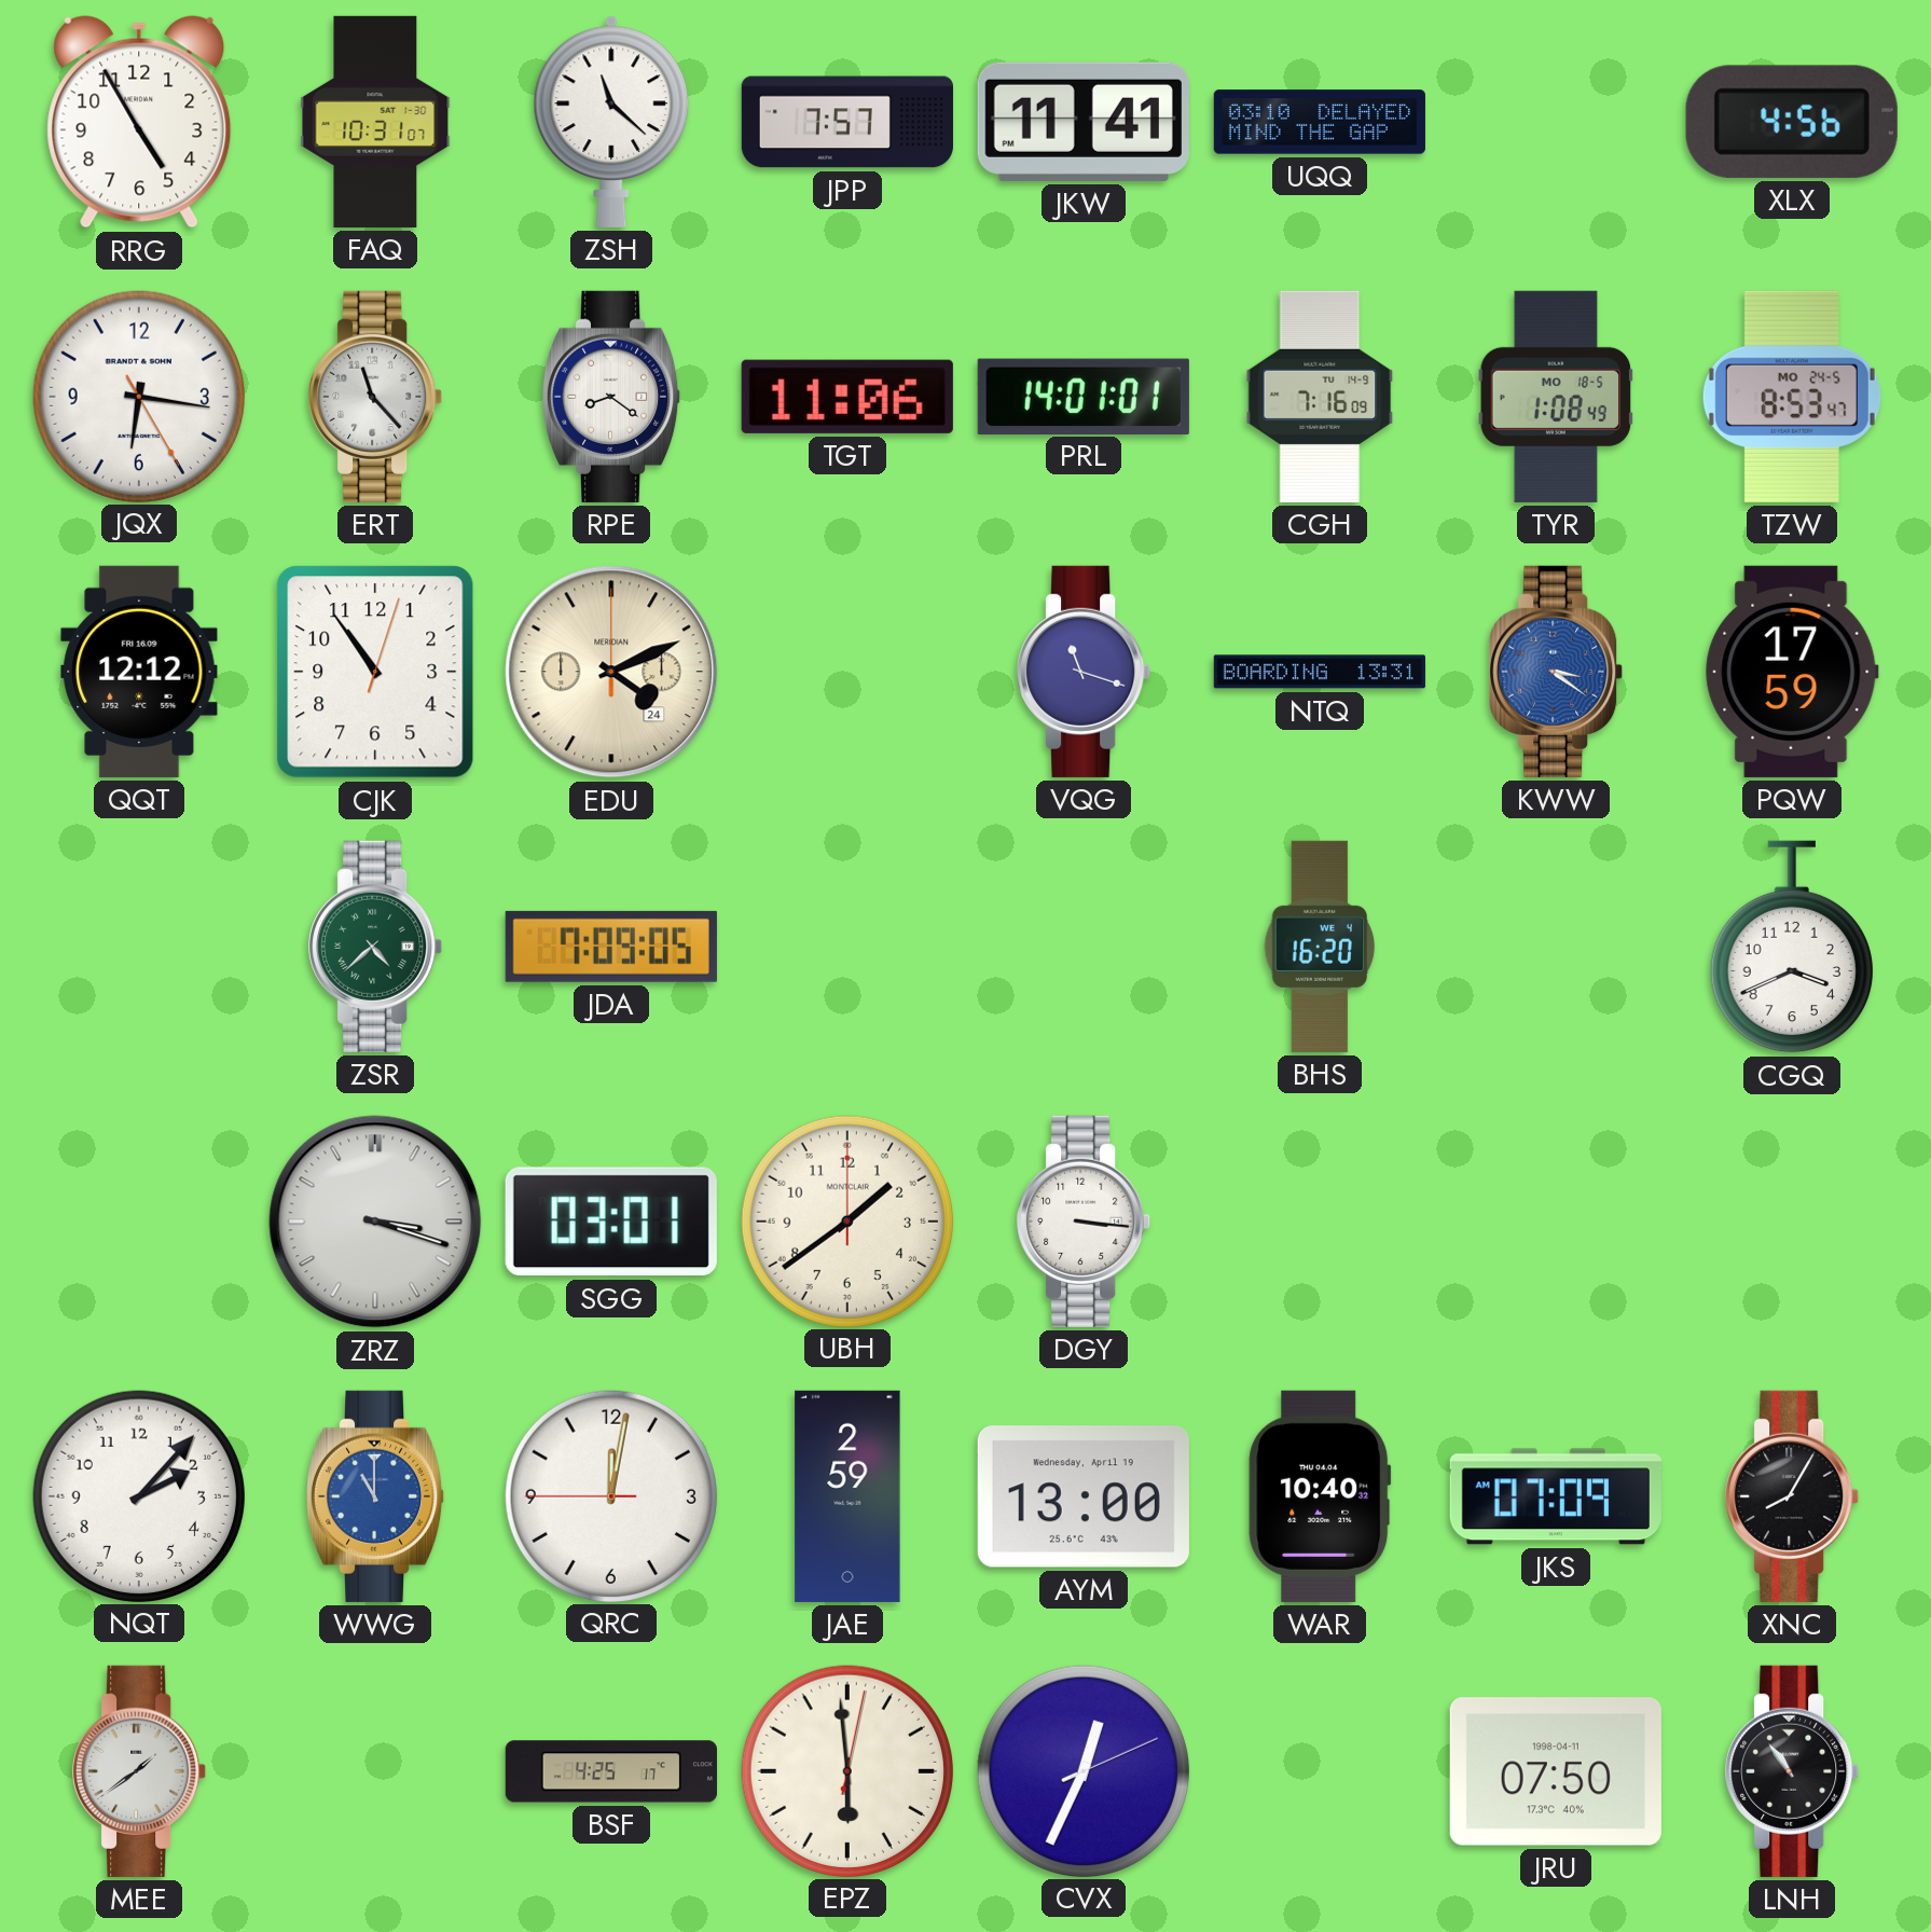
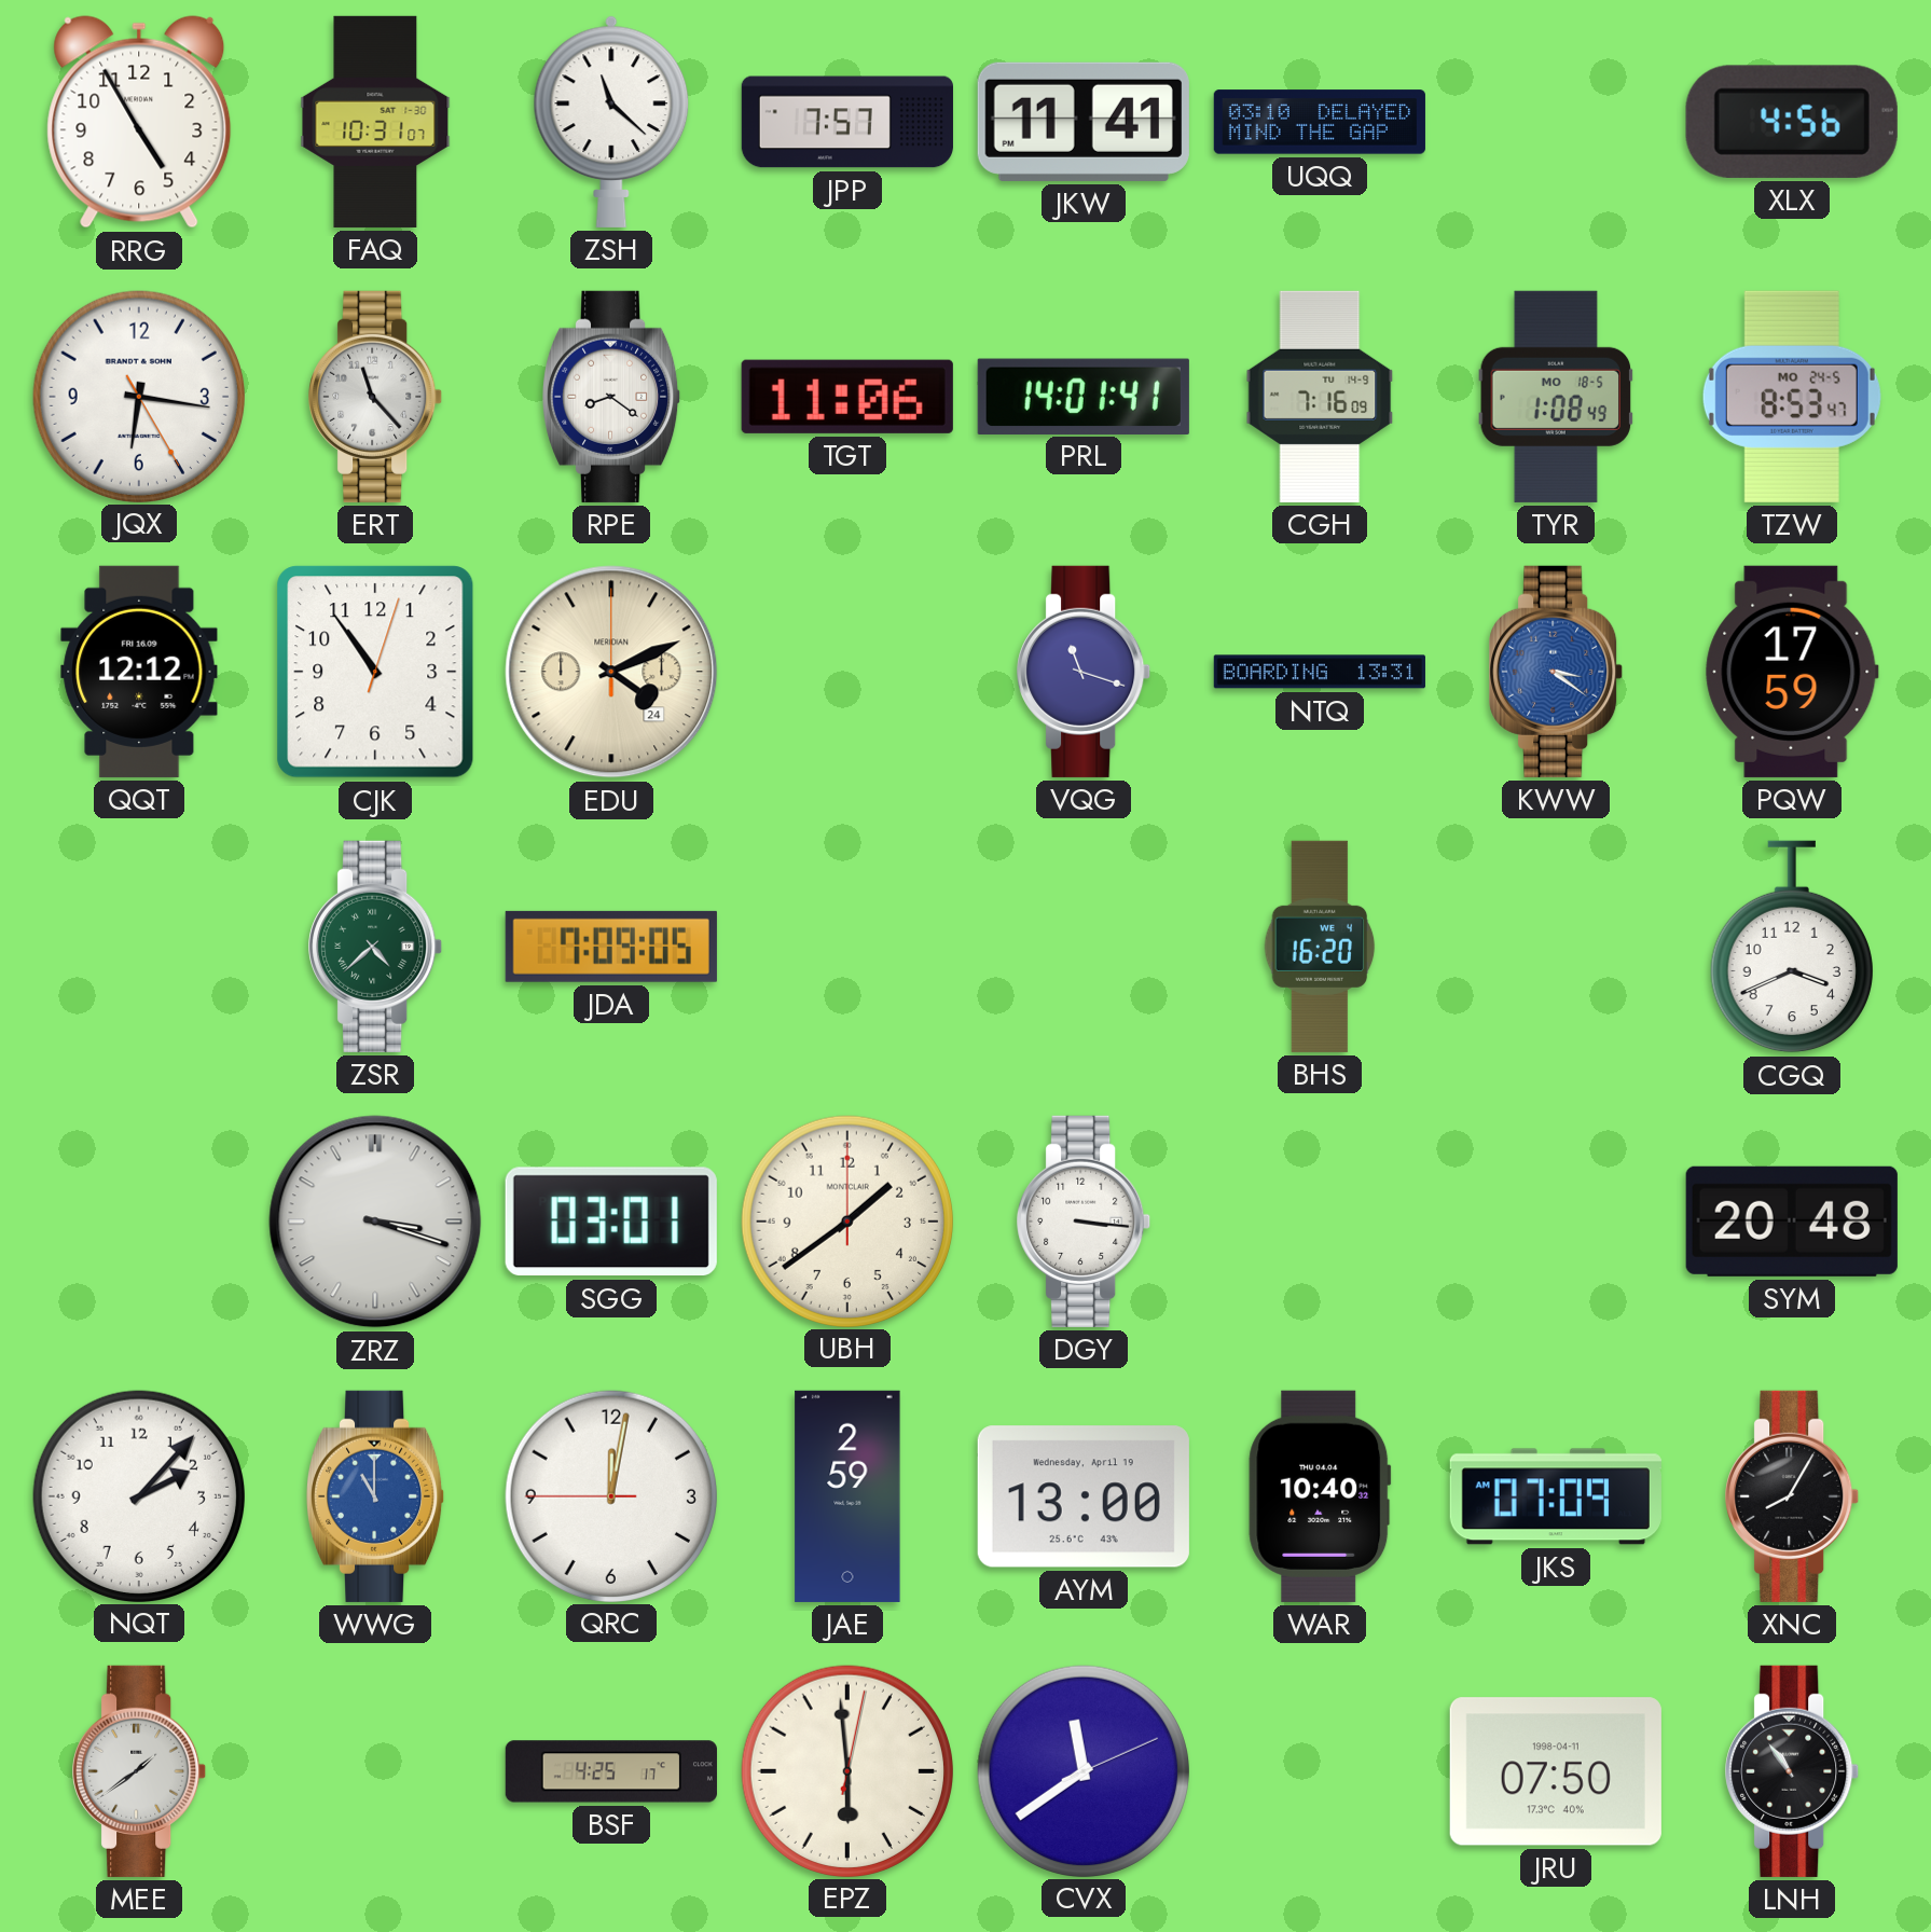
PRL: 14:01:01 -> 14:01:41
SYM: none -> 20:48
CVX: 12:34 -> 11:39
